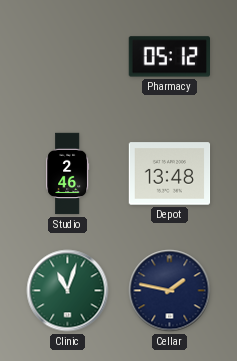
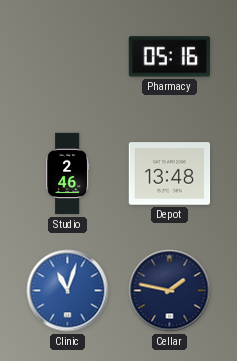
Pharmacy: 05:12 -> 05:16
Clinic dial: green -> blue
